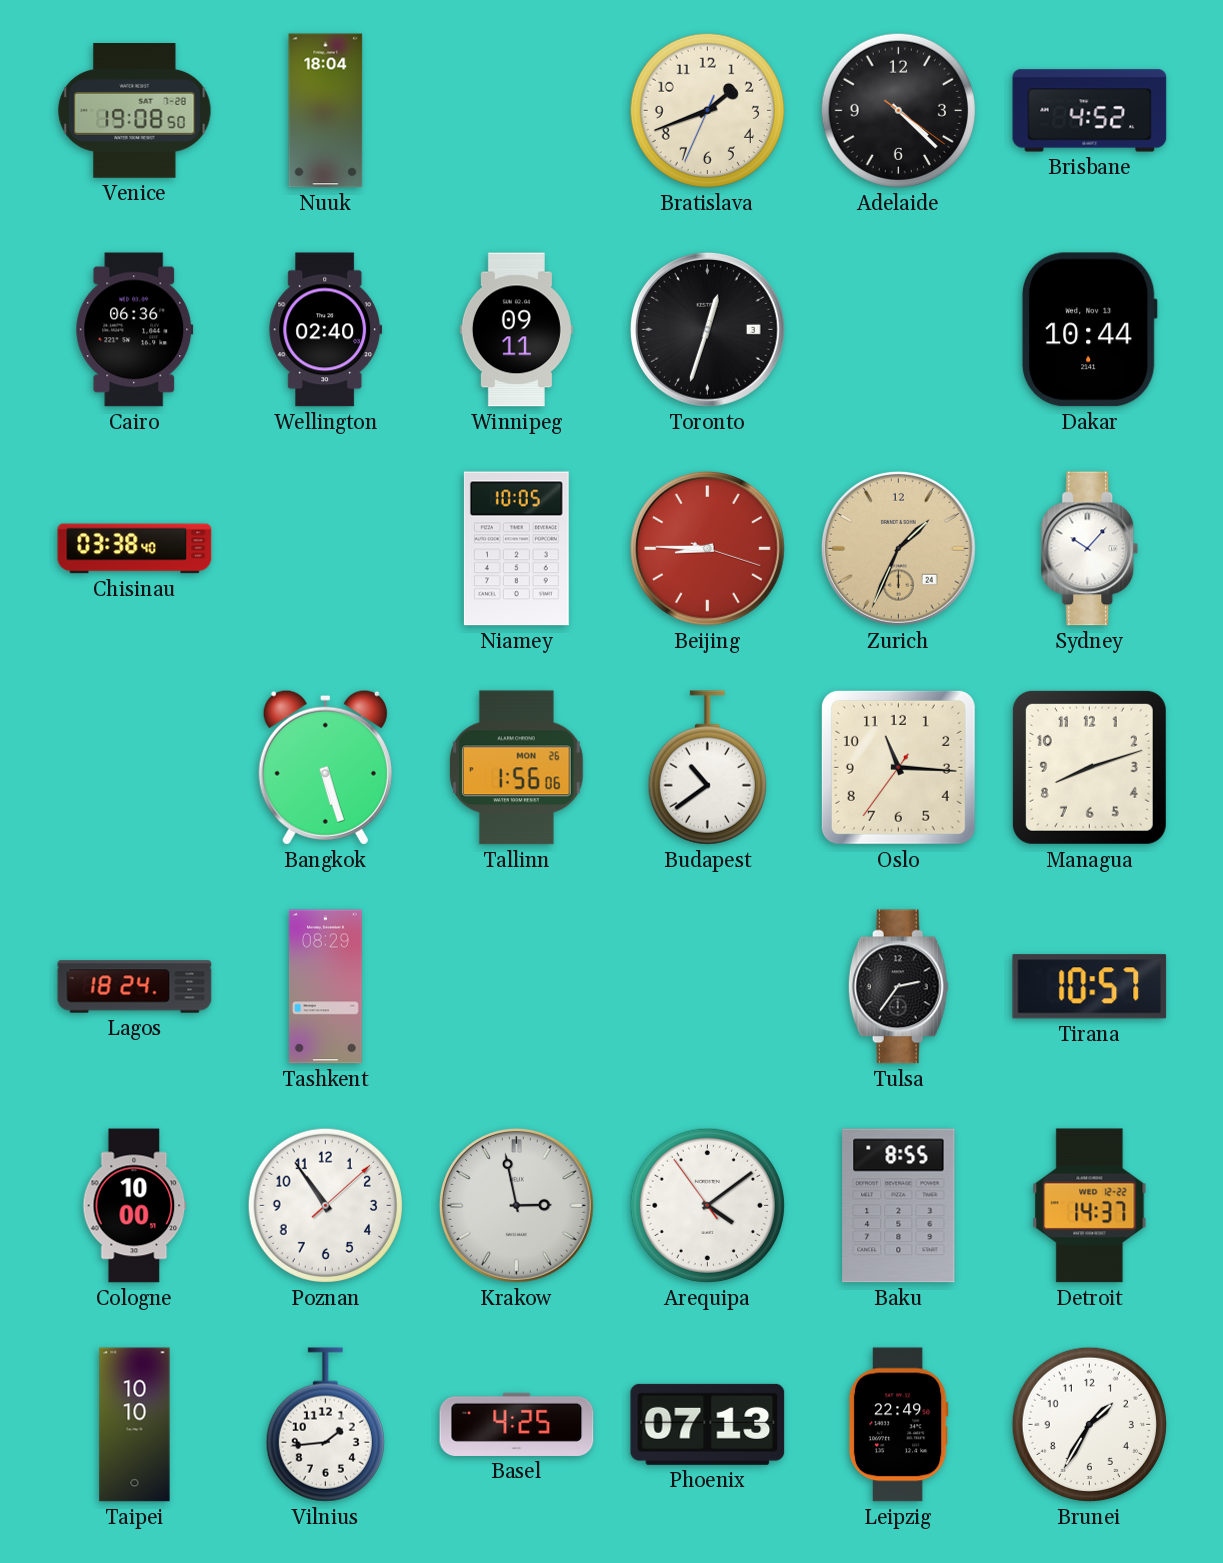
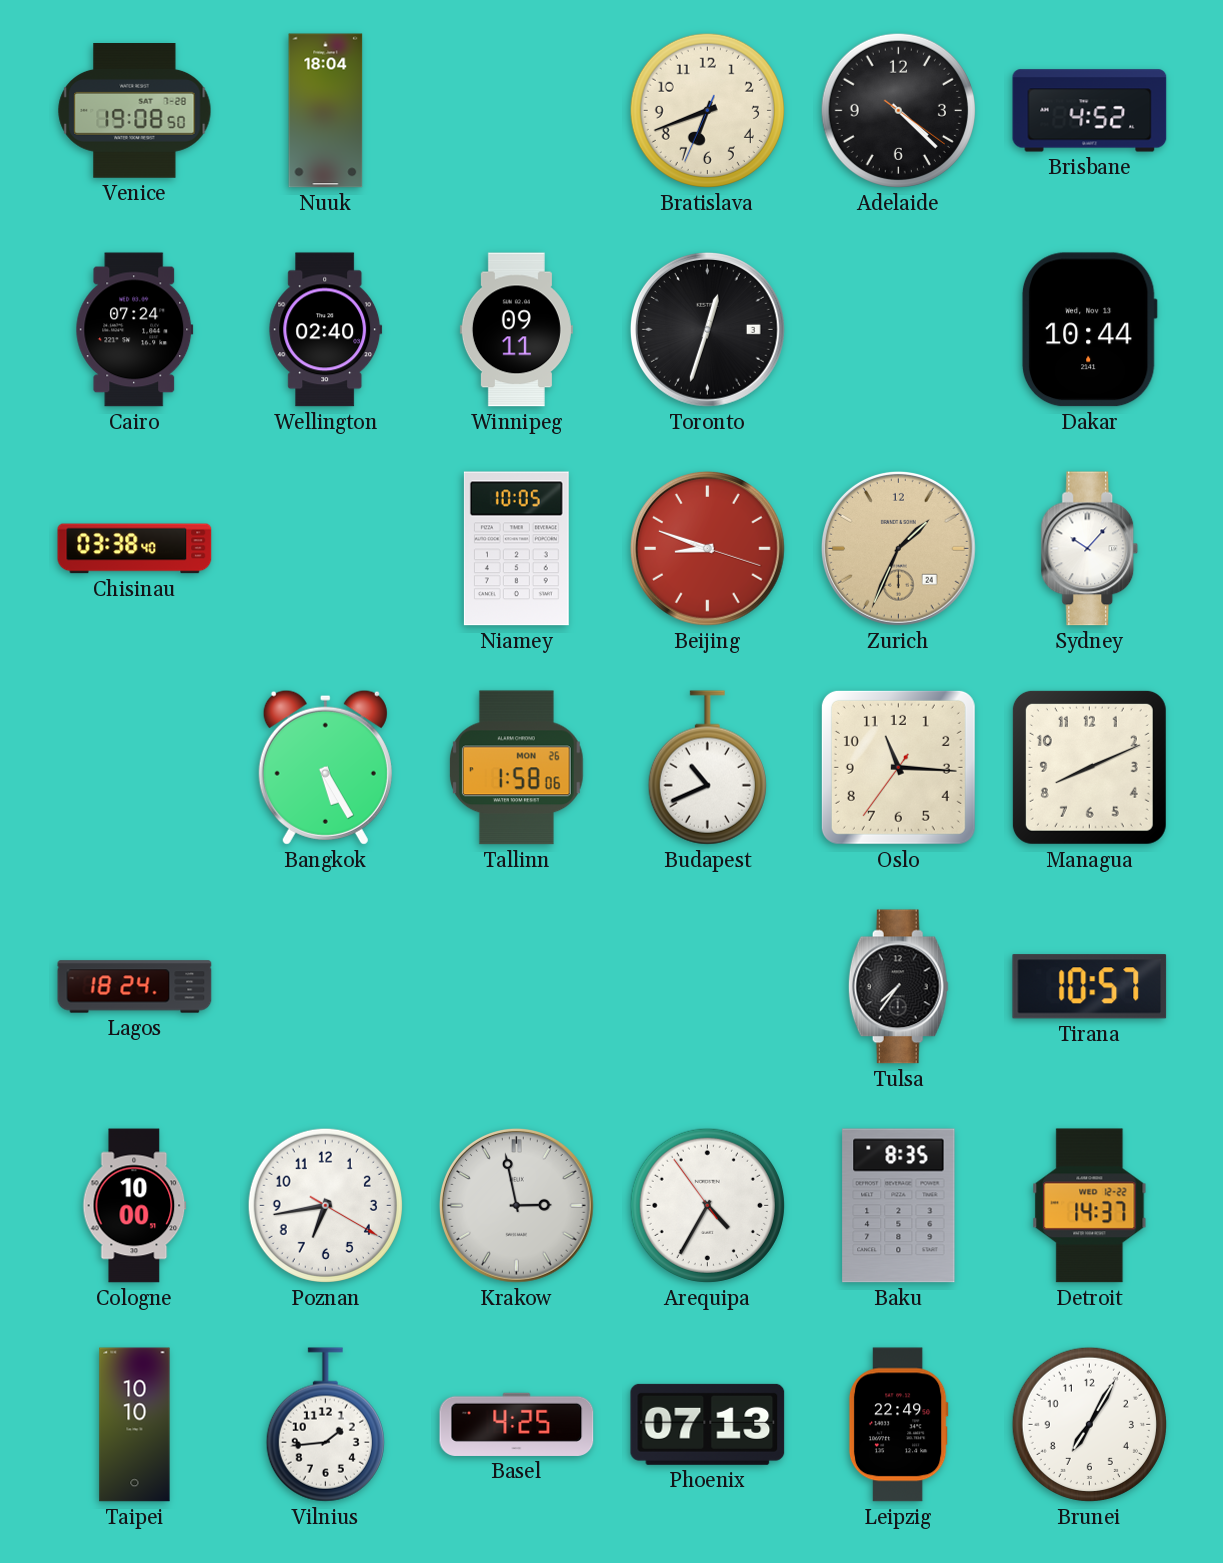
Bratislava: 1:41 -> 6:41
Cairo: 06:36 -> 07:24
Beijing: 8:45 -> 8:48
Bangkok: 5:27 -> 5:25
Tallinn: 1:56 -> 1:58
Budapest: 10:39 -> 10:41
Managua: 8:12 -> 8:11
Tashkent: 08:29 -> none
Tulsa: 2:36 -> 7:36
Poznan: 10:54 -> 6:43
Arequipa: 4:08 -> 4:34
Baku: 8:55 -> 8:35
Brunei: 1:35 -> 7:05
